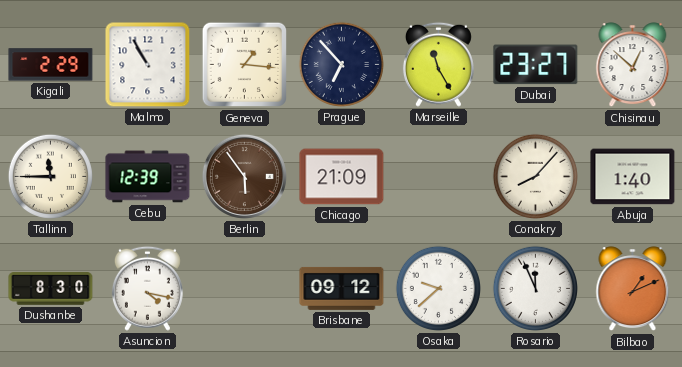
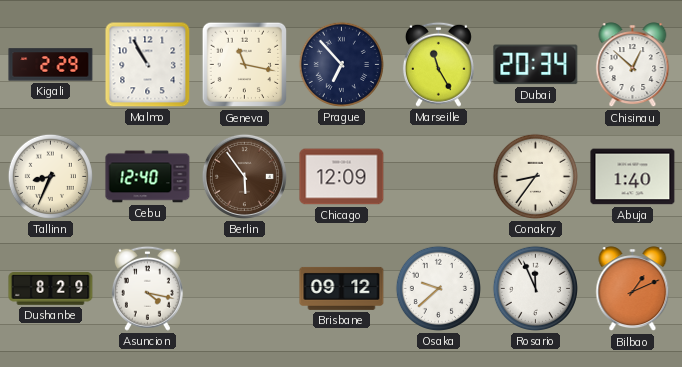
Geneva: 1:16 -> 11:17
Dubai: 23:27 -> 20:34
Tallinn: 11:45 -> 8:34
Cebu: 12:39 -> 12:40
Chicago: 21:09 -> 12:09
Conakry: 8:07 -> 8:36
Dushanbe: 8:30 -> 8:29
